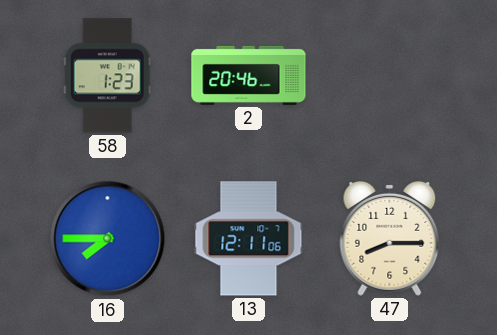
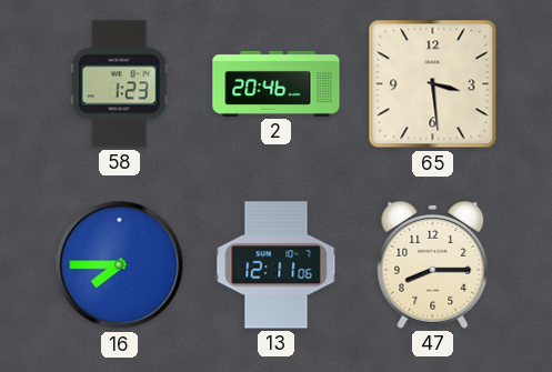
65: none -> 3:29
